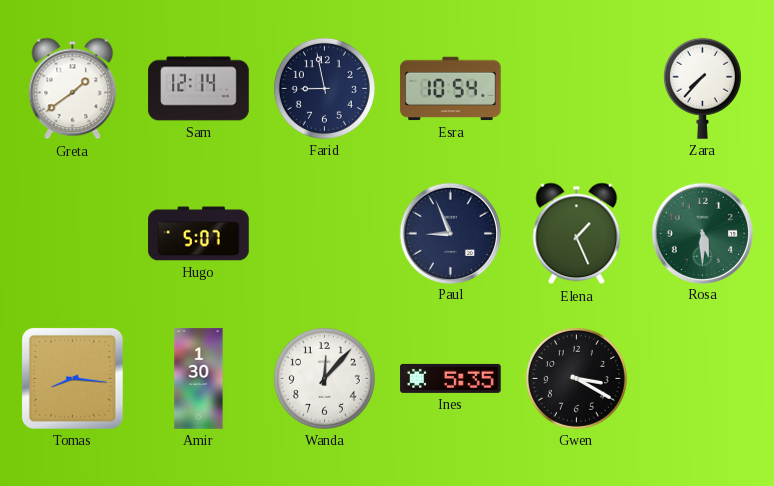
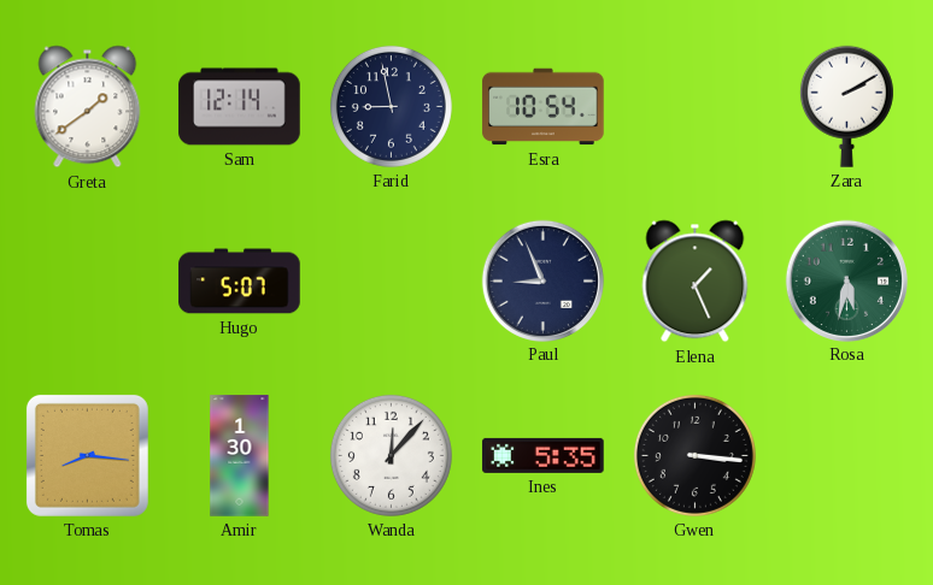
Zara: 7:37 -> 2:10
Rosa: 5:30 -> 5:32
Gwen: 3:20 -> 3:16
